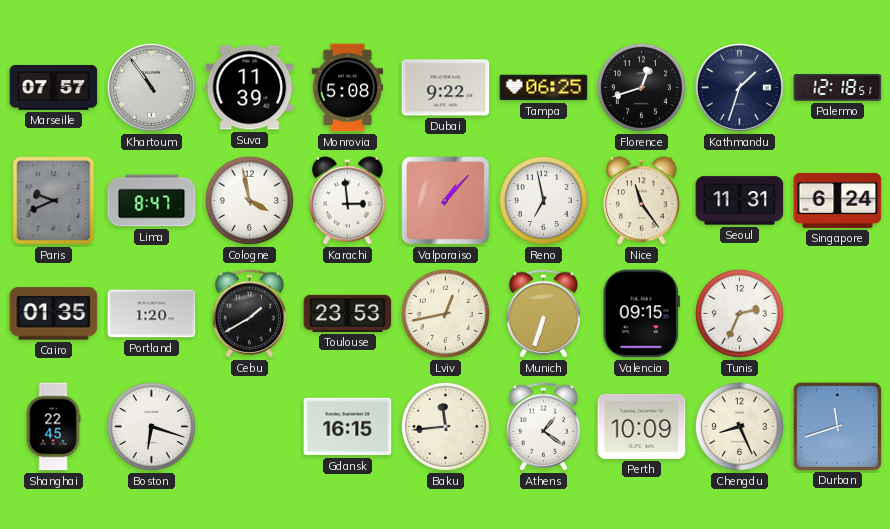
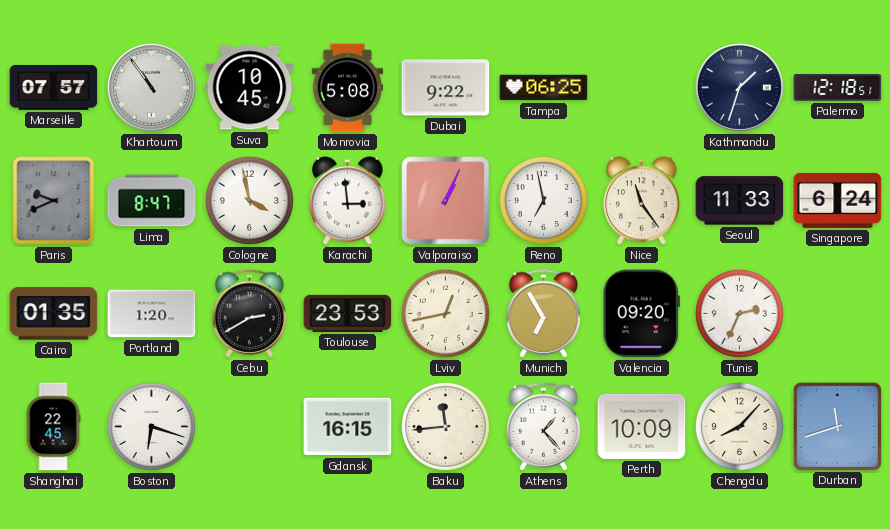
Suva: 11:39 -> 10:45
Florence: 12:42 -> none
Valparaiso: 1:07 -> 1:04
Seoul: 11:31 -> 11:33
Cebu: 1:40 -> 2:40
Munich: 6:33 -> 6:55
Valencia: 09:15 -> 09:20
Athens: 1:21 -> 1:23
Chengdu: 8:26 -> 8:07
